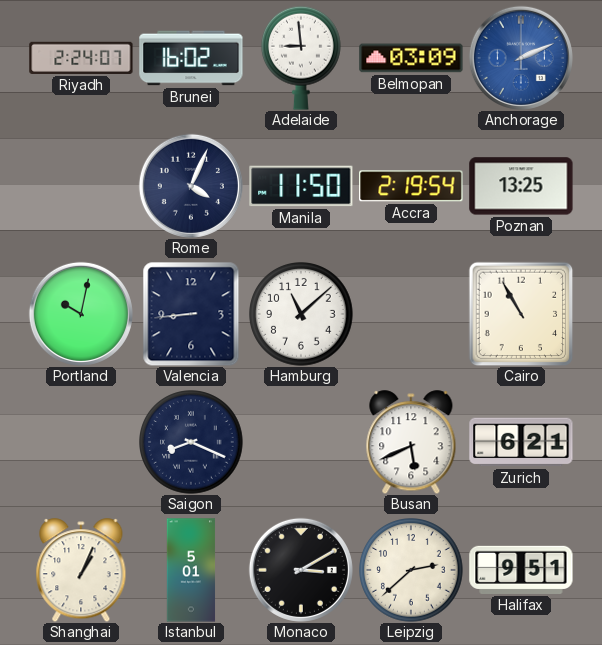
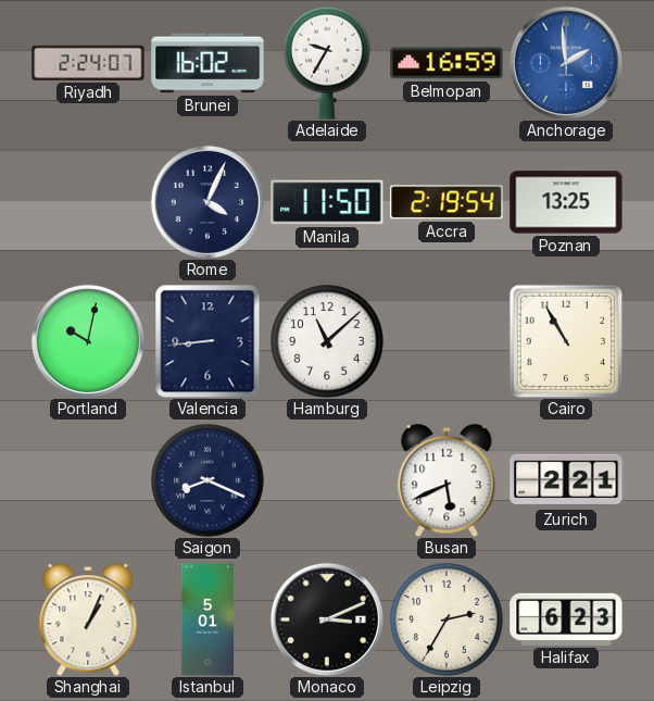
Adelaide: 8:59 -> 9:35
Belmopan: 03:09 -> 16:59
Anchorage: 2:11 -> 1:59
Zurich: 6:21 -> 2:21
Monaco: 3:10 -> 3:11
Leipzig: 2:38 -> 2:35
Halifax: 9:51 -> 6:23
